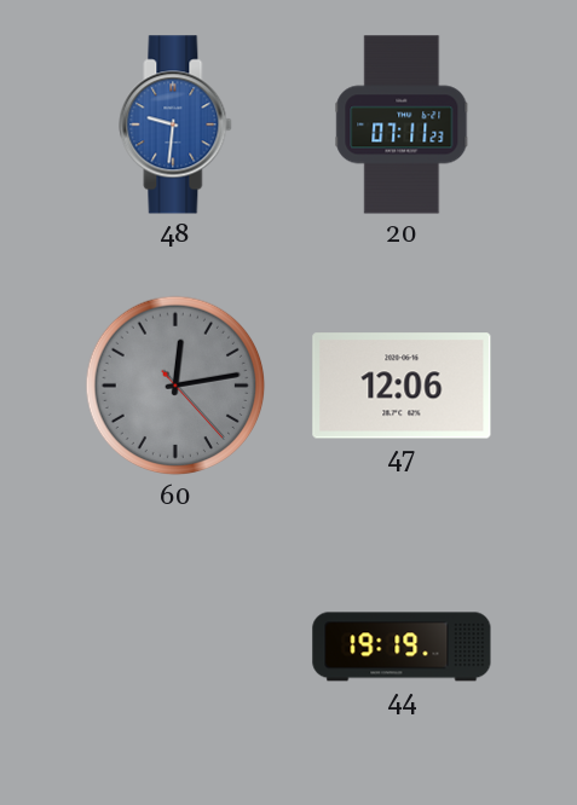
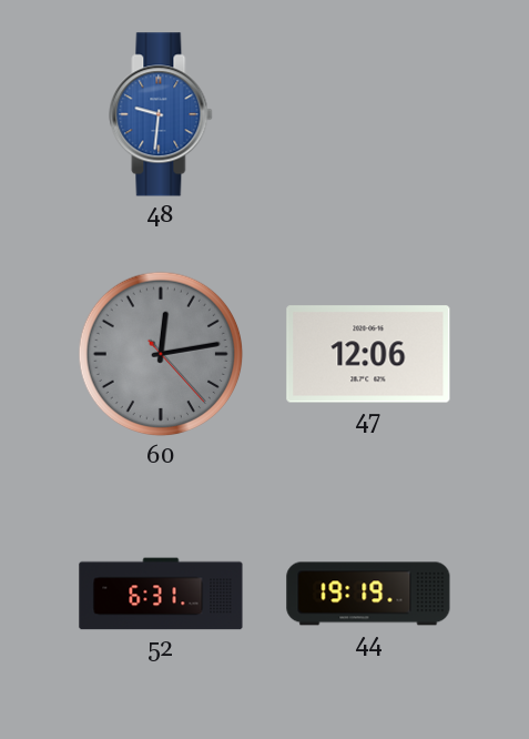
20: 07:11 -> none
52: none -> 6:31
